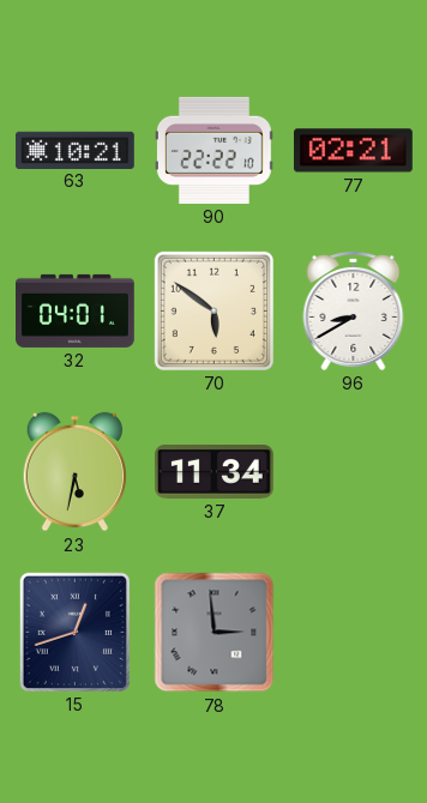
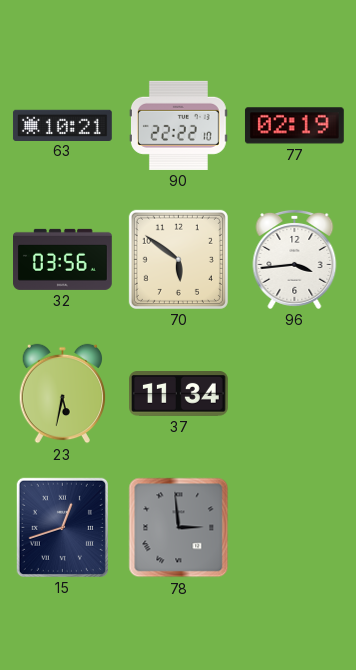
77: 02:21 -> 02:19
32: 04:01 -> 03:56
96: 8:40 -> 3:44
